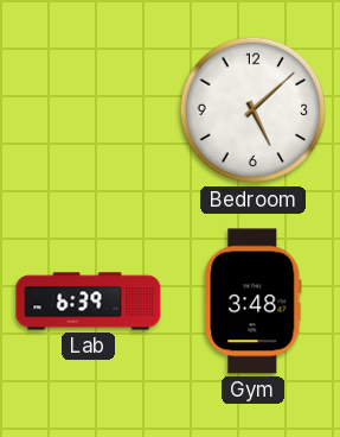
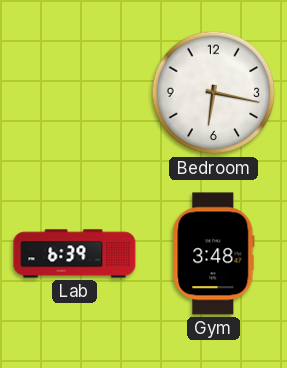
Bedroom: 5:08 -> 6:17
